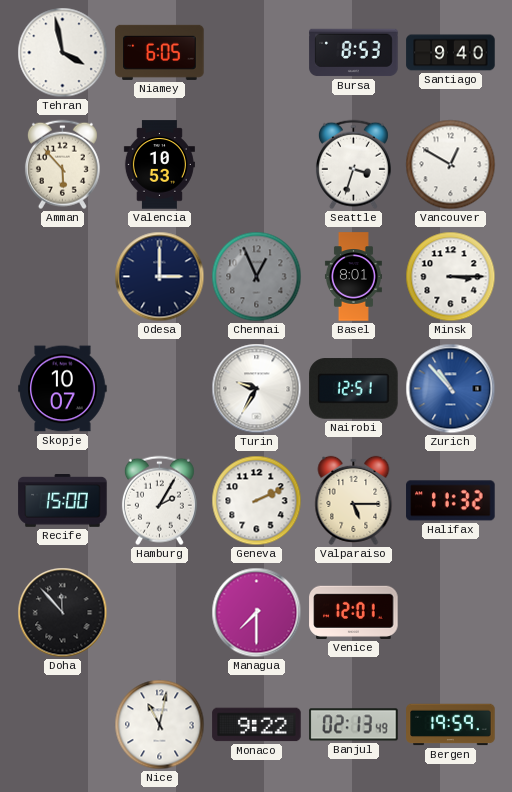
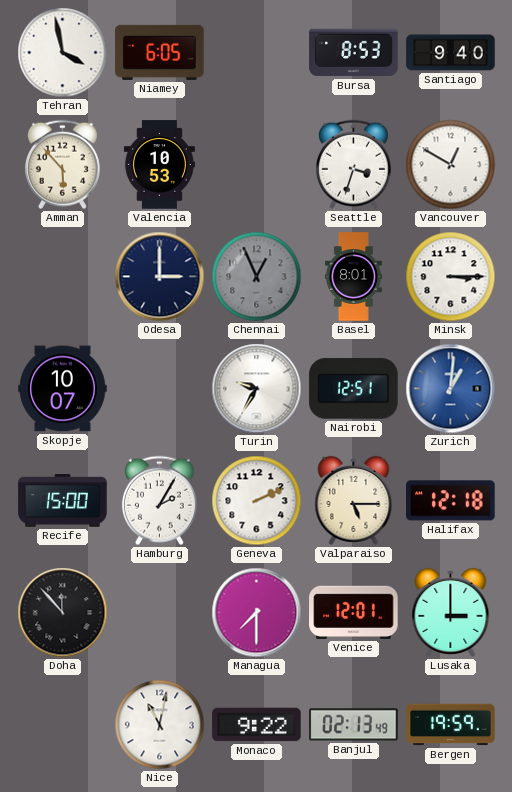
Zurich: 10:53 -> 1:01
Halifax: 11:32 -> 12:18
Lusaka: none -> 3:00
